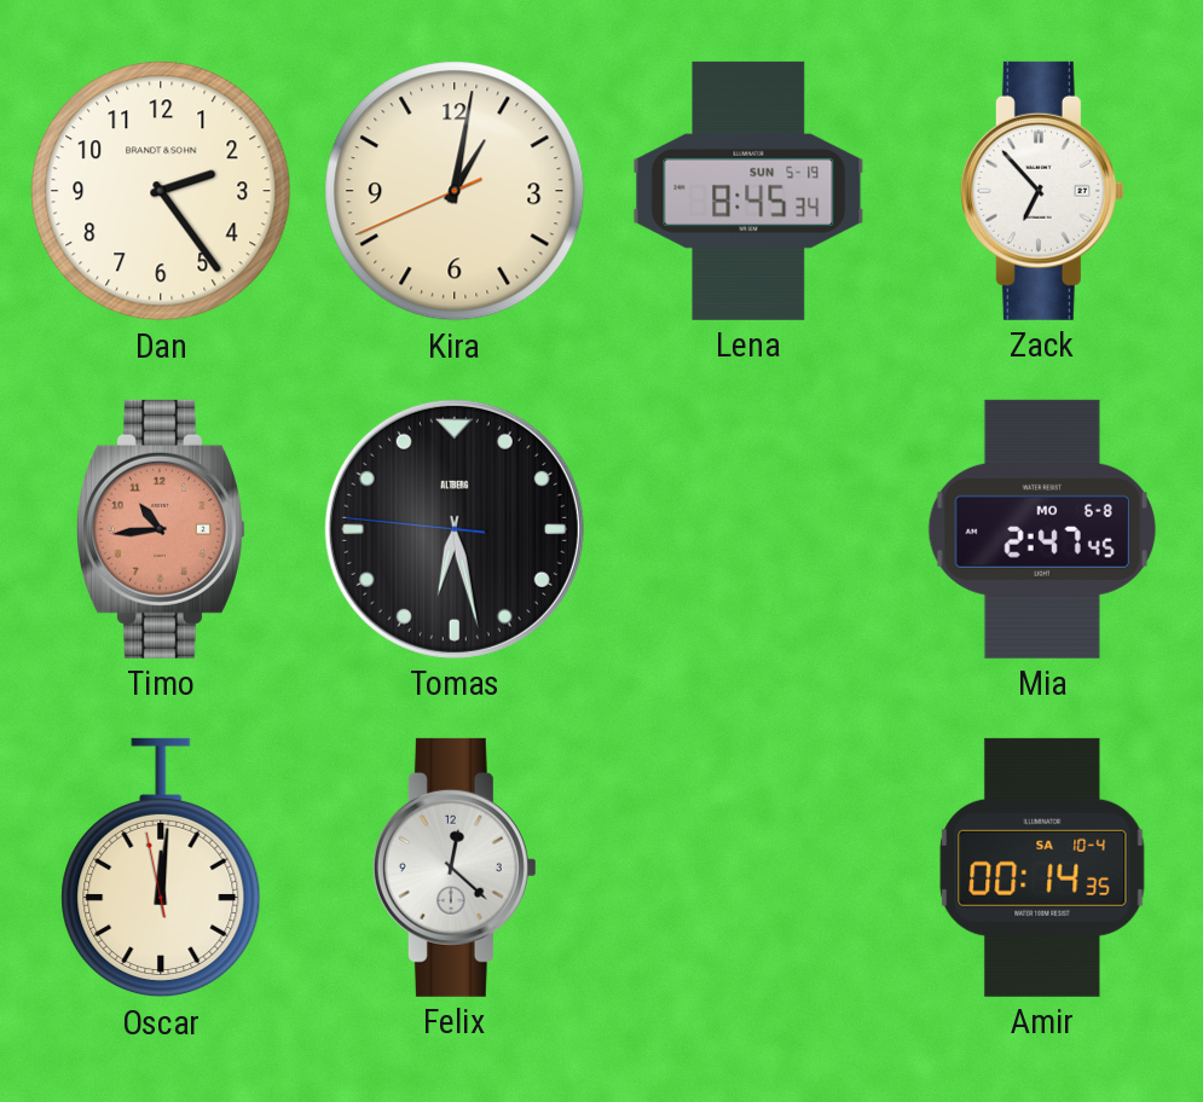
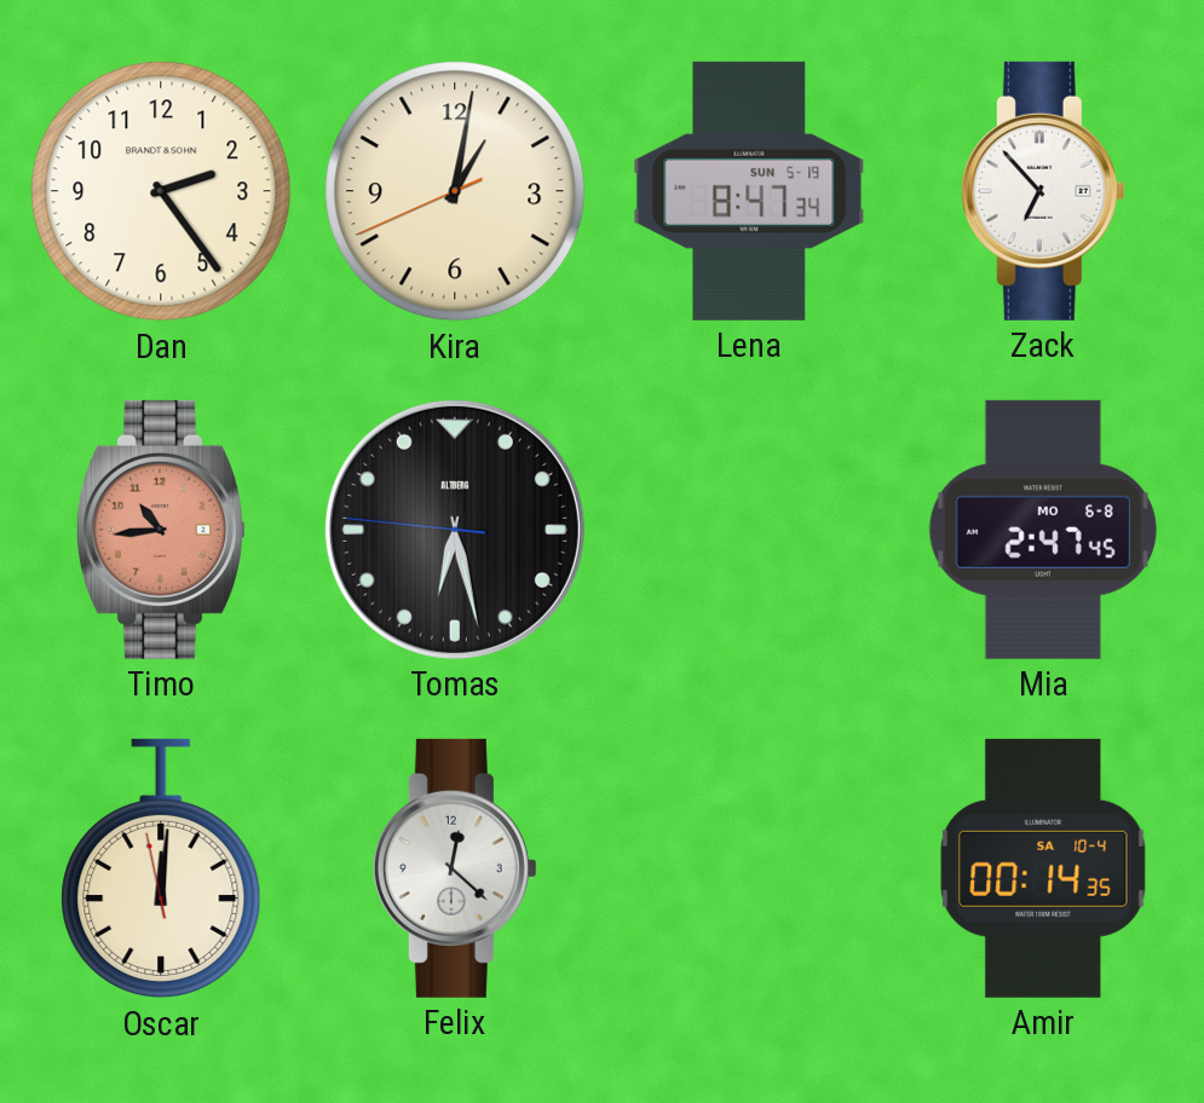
Lena: 8:45 -> 8:47
